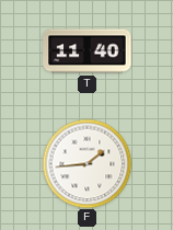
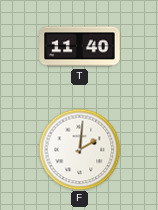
F: 1:44 -> 2:01
